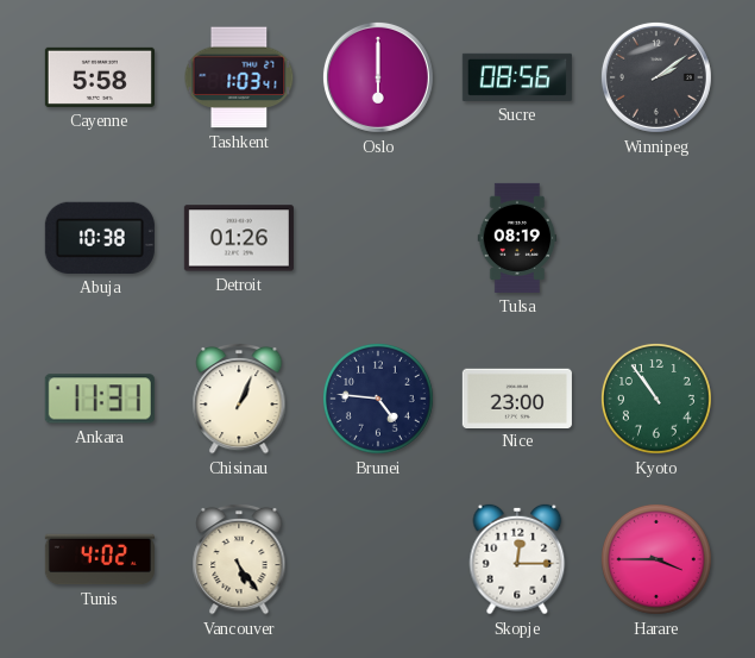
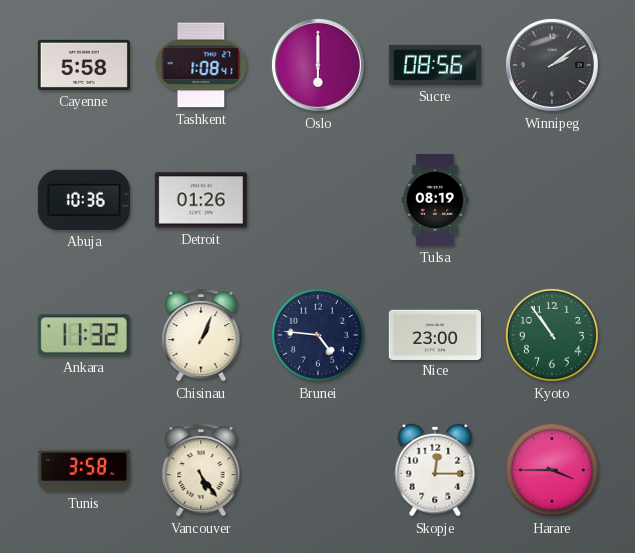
Tashkent: 1:03 -> 1:08
Abuja: 10:38 -> 10:36
Ankara: 11:31 -> 11:32
Tunis: 4:02 -> 3:58
